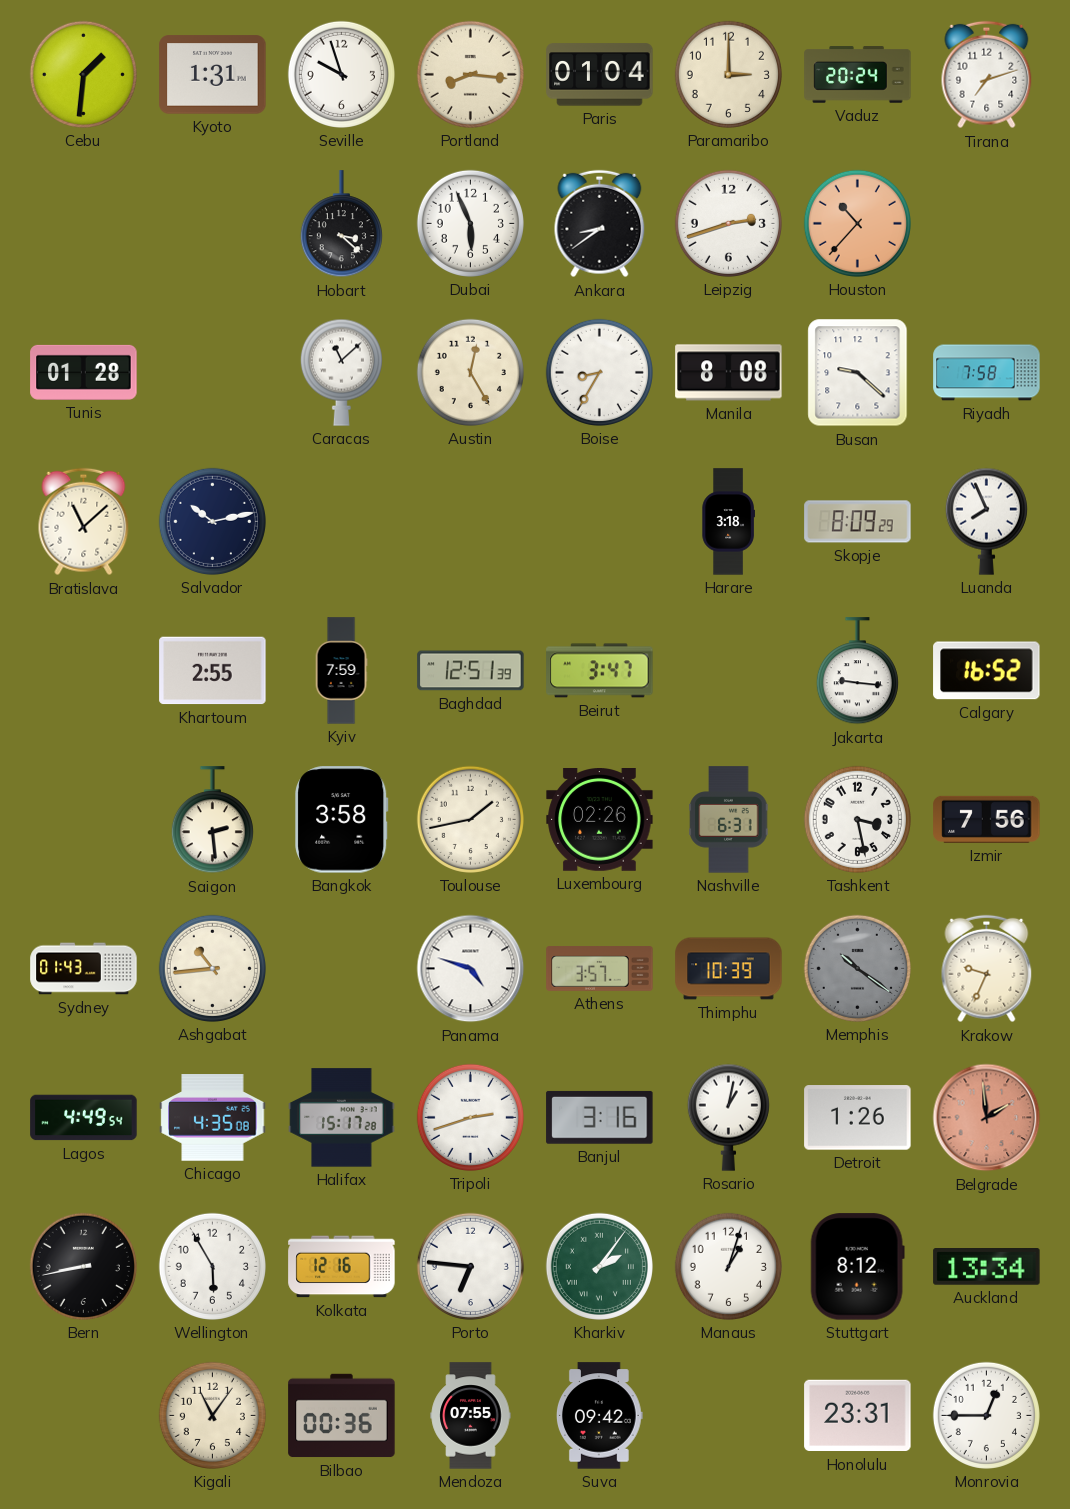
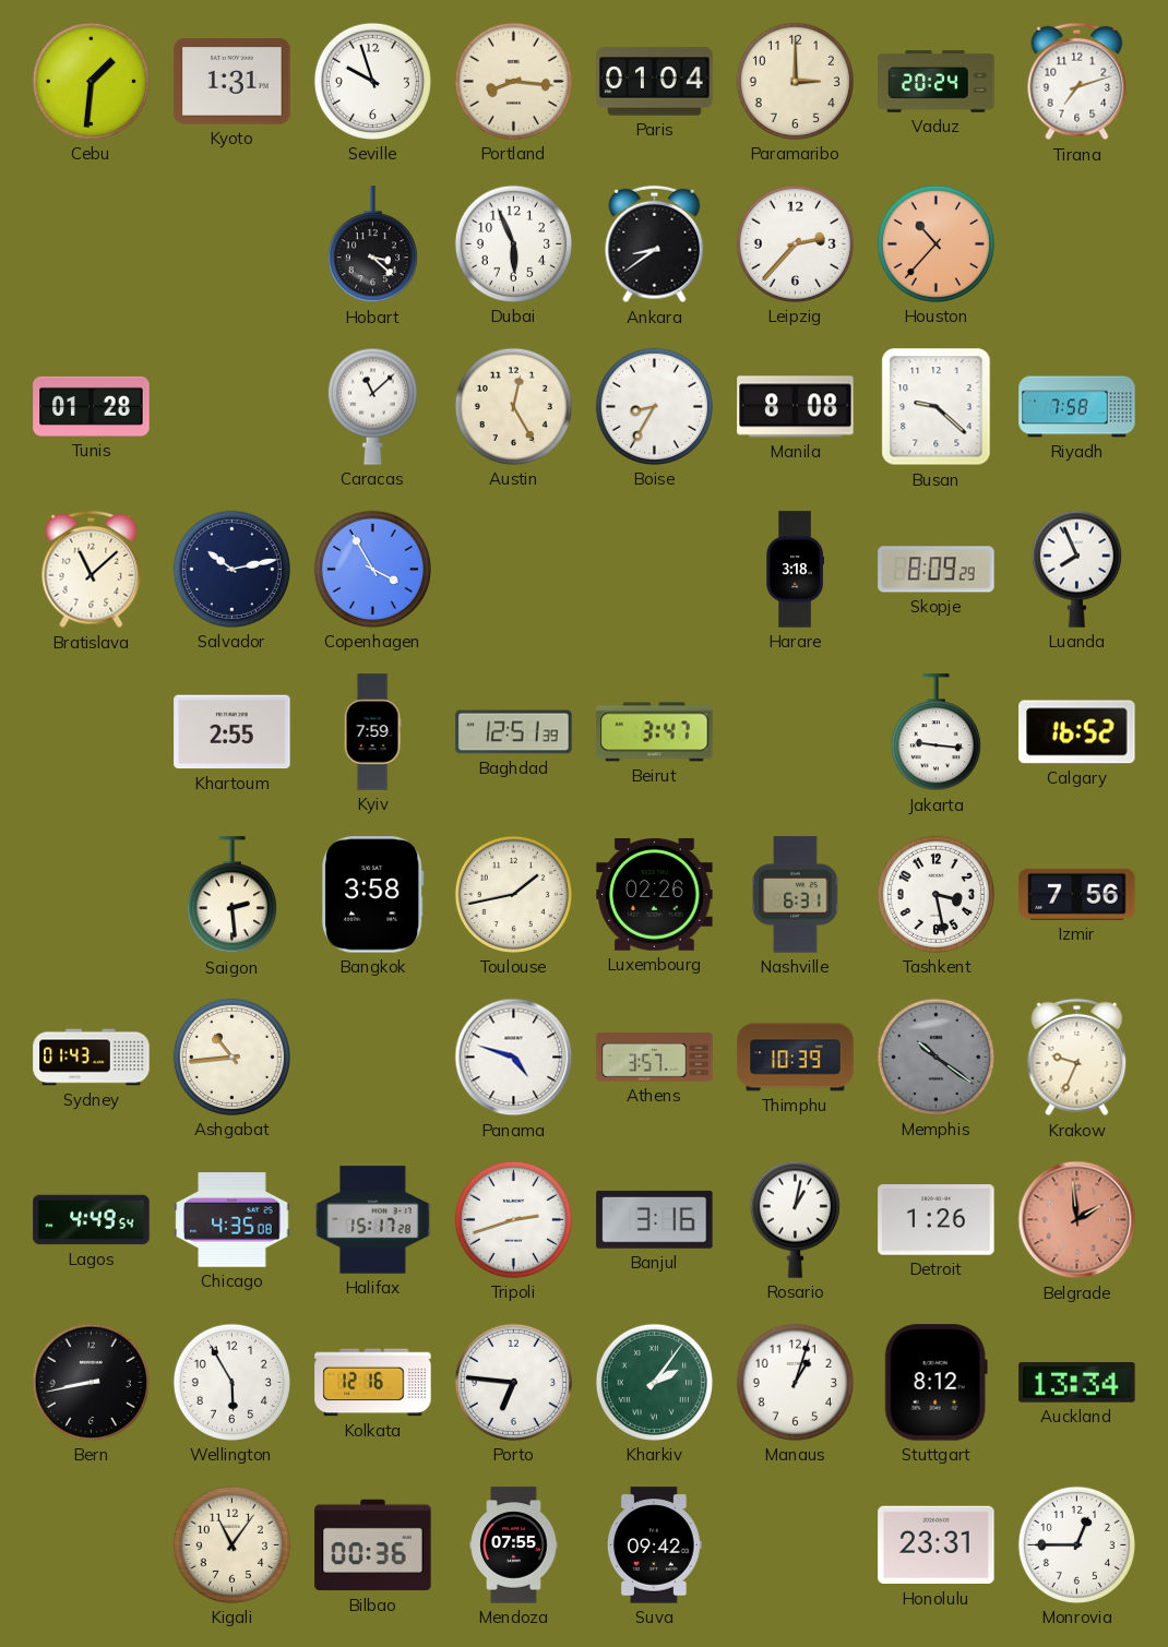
Leipzig: 2:42 -> 2:37
Copenhagen: none -> 3:55
